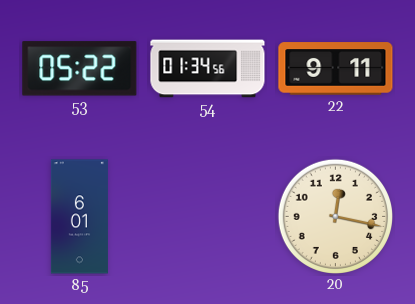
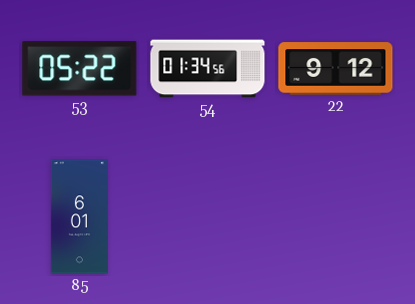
22: 9:11 -> 9:12
20: 12:17 -> none
